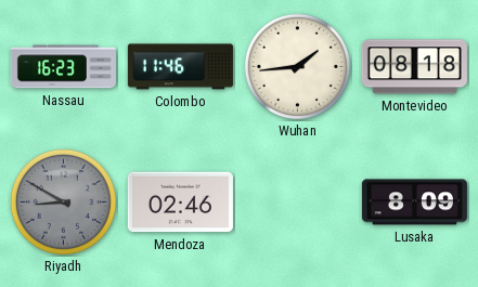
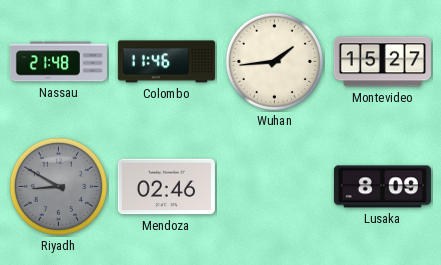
Nassau: 16:23 -> 21:48
Montevideo: 08:18 -> 15:27
